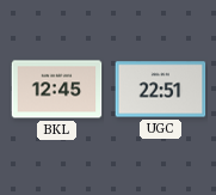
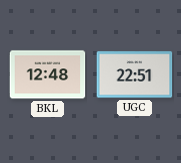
BKL: 12:45 -> 12:48
